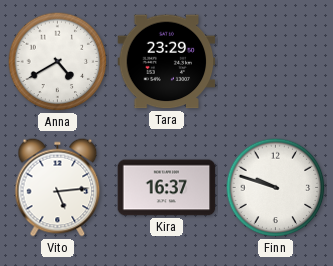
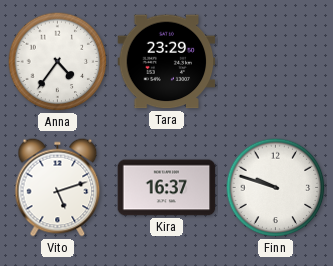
Anna: 4:40 -> 4:36
Vito: 5:14 -> 5:12
